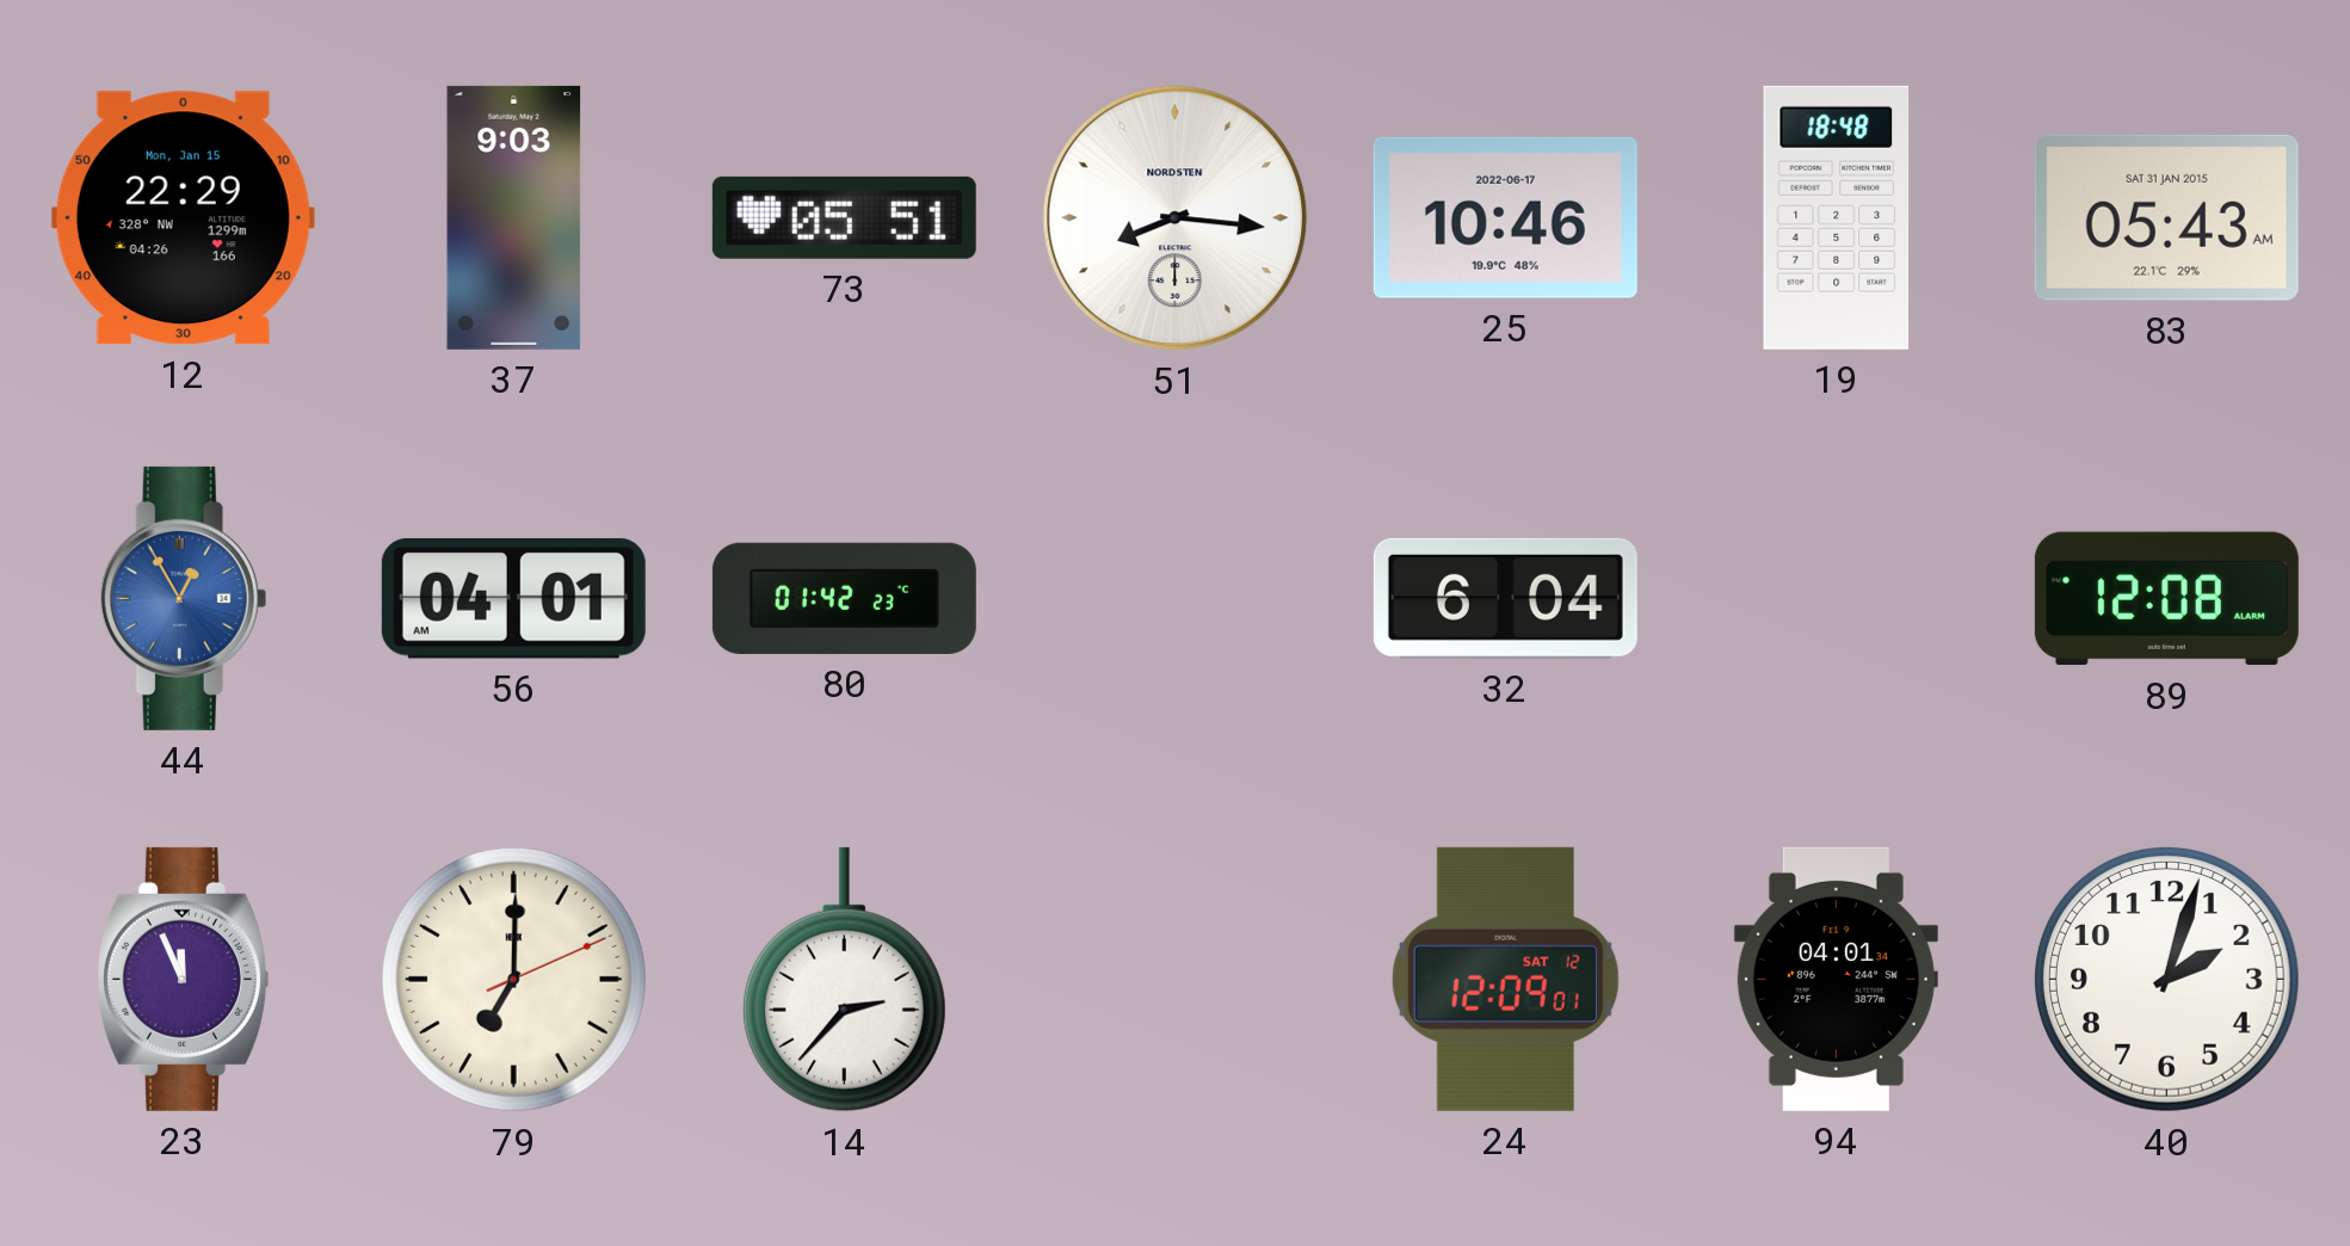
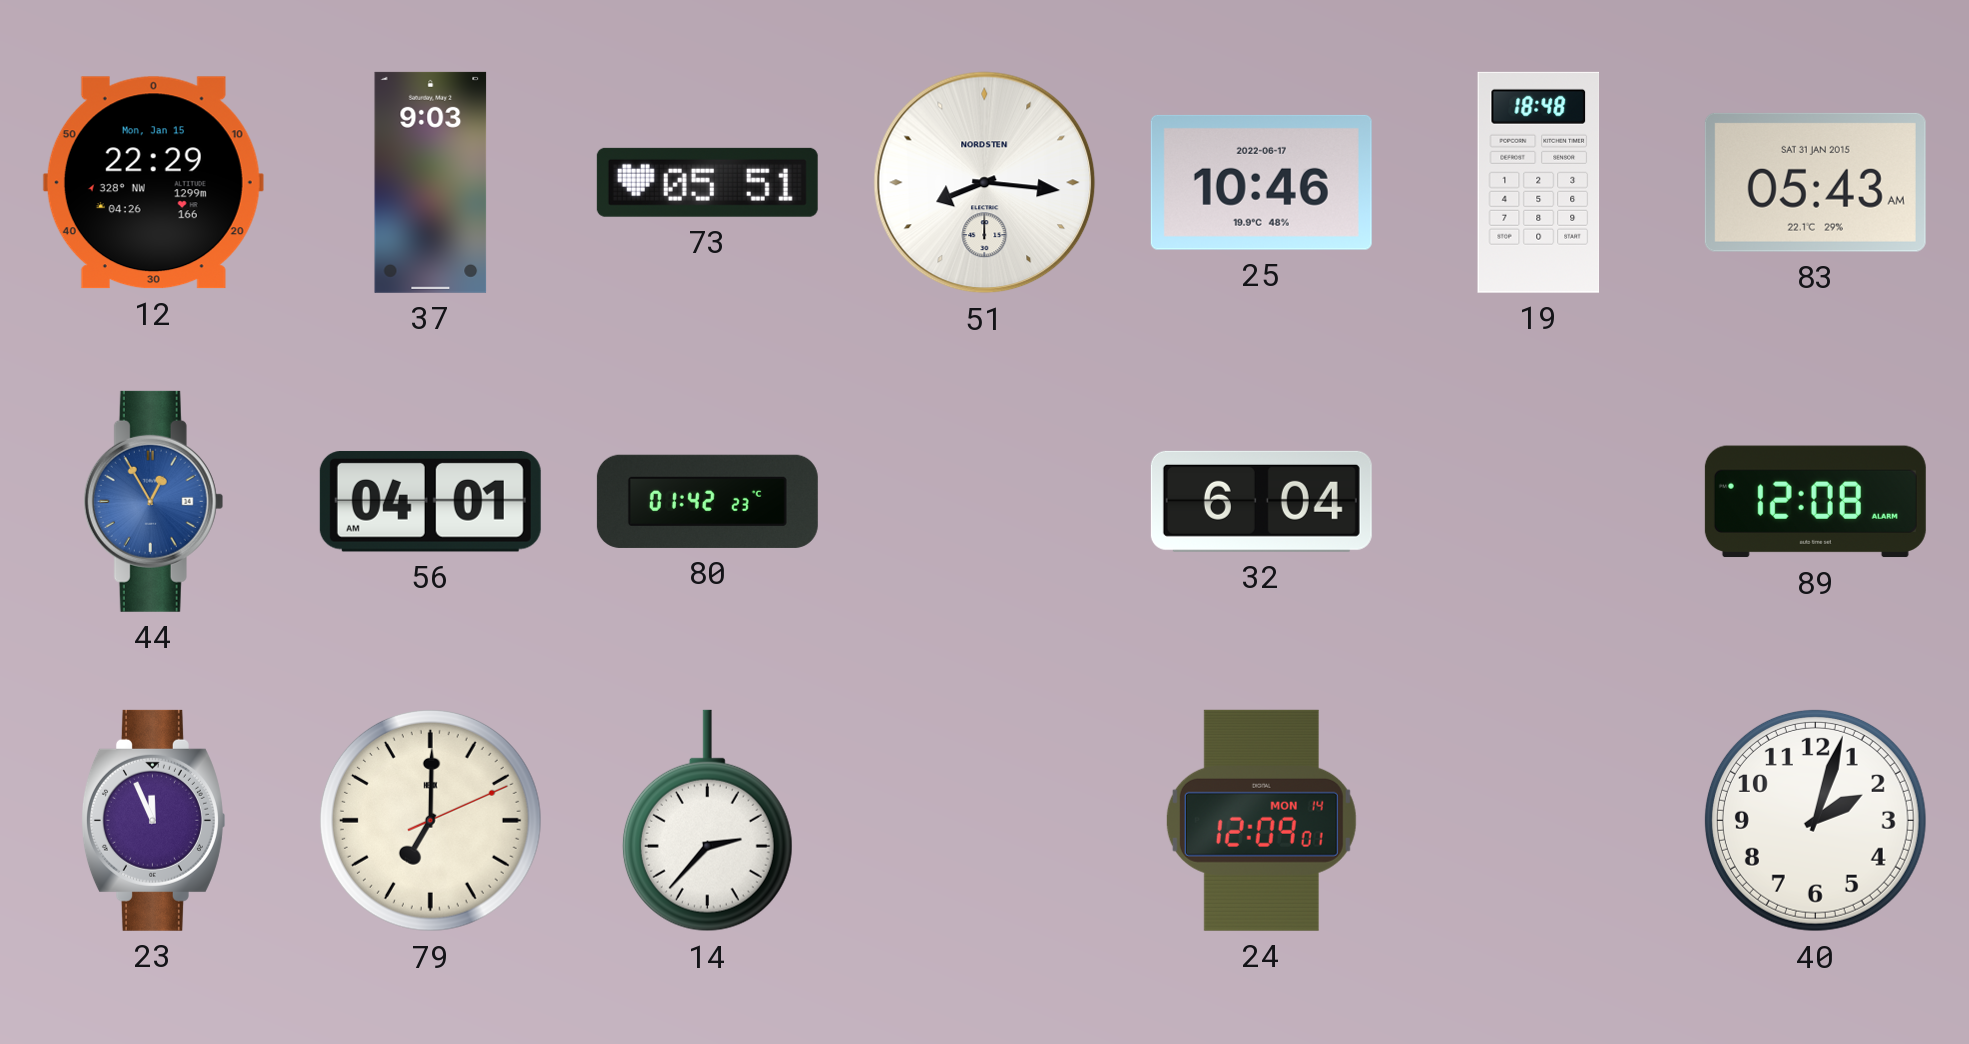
24 date: SAT 12 -> MON 14
94: 04:01 -> none
